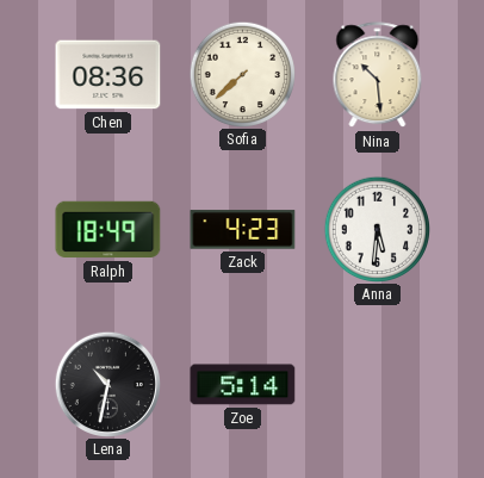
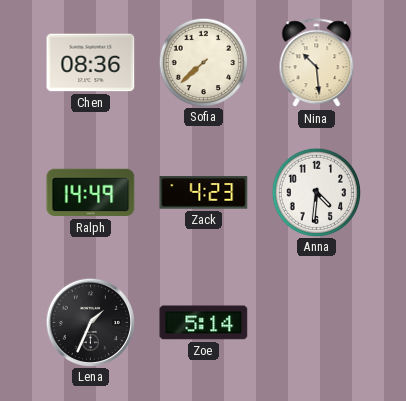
Ralph: 18:49 -> 14:49
Anna: 5:31 -> 4:31
Lena: 10:32 -> 1:34
